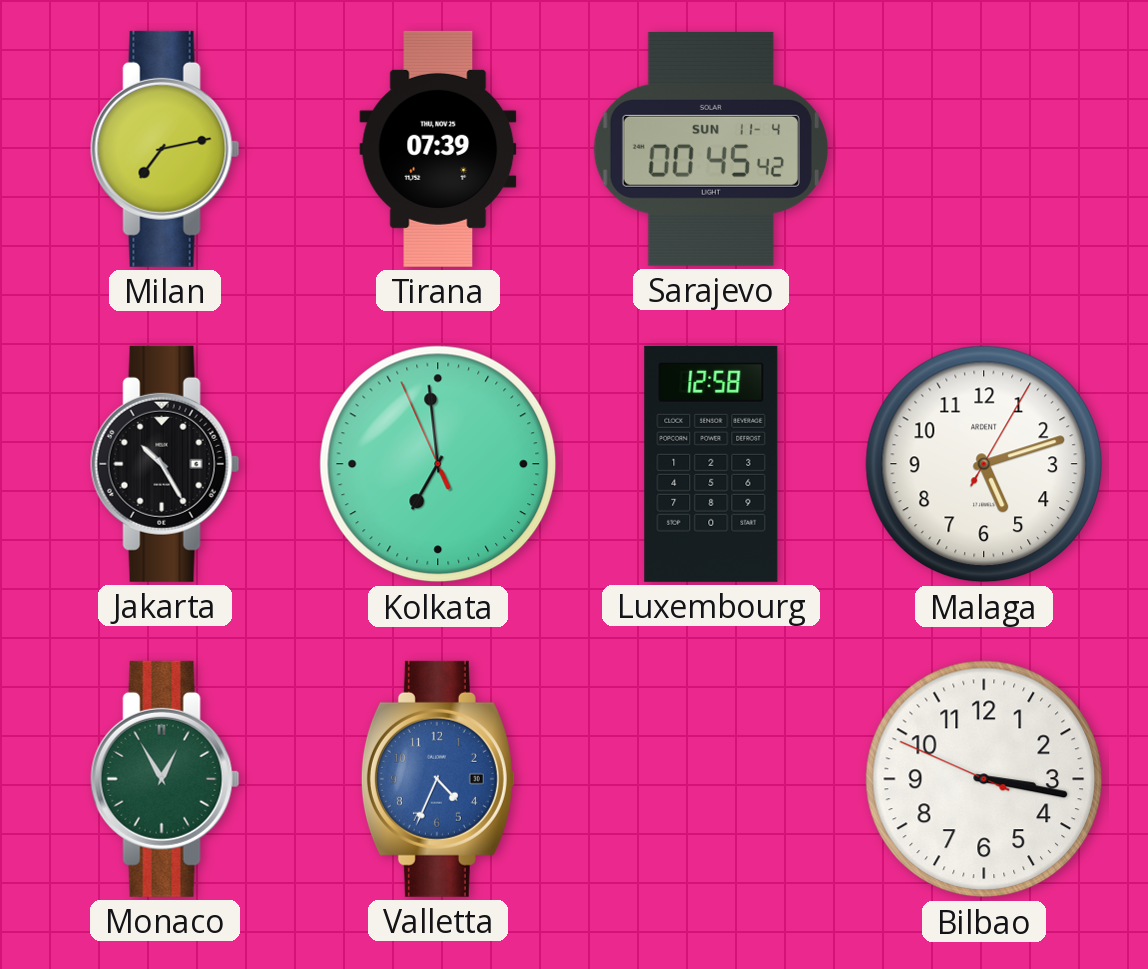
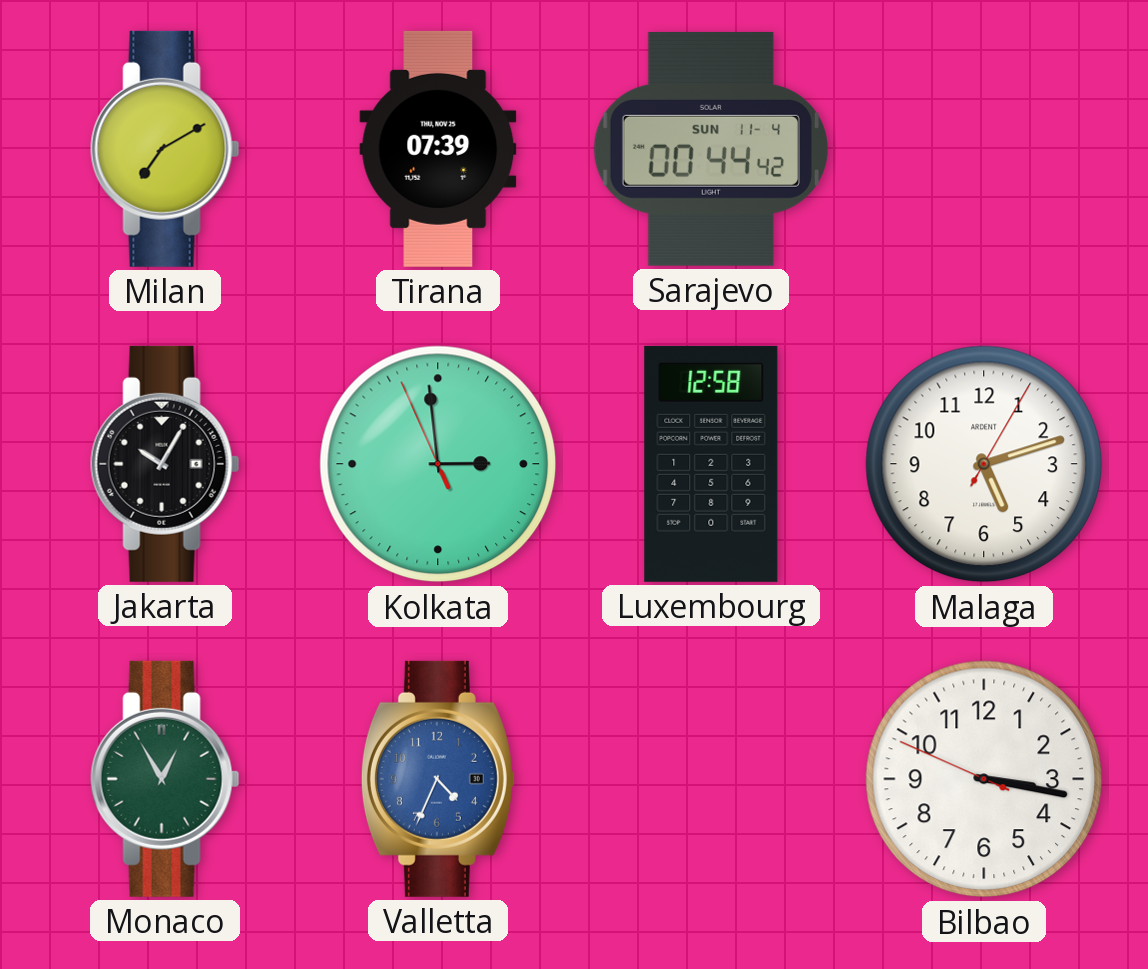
Milan: 7:13 -> 7:10
Sarajevo: 00:45 -> 00:44
Jakarta: 10:25 -> 10:05
Kolkata: 6:58 -> 2:58
